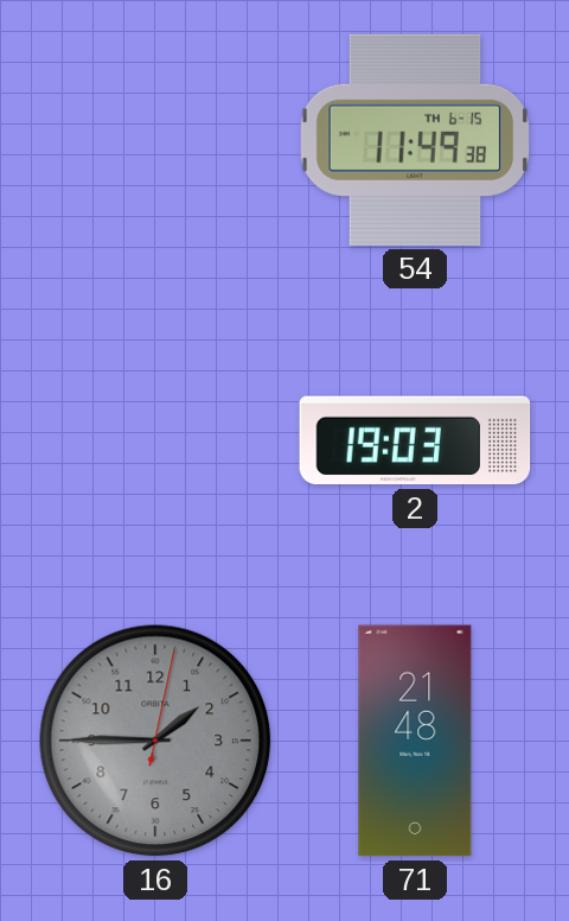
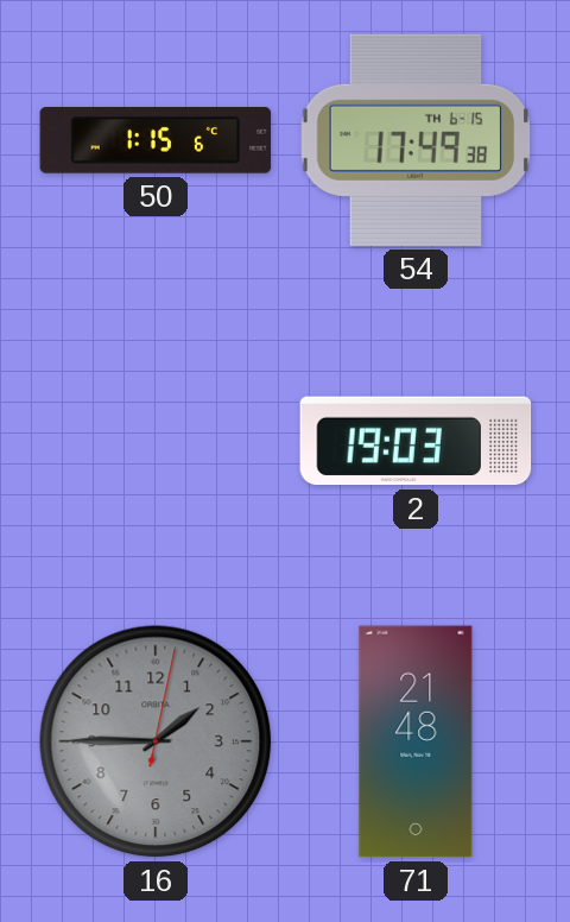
50: none -> 1:15
54: 11:49 -> 17:49
